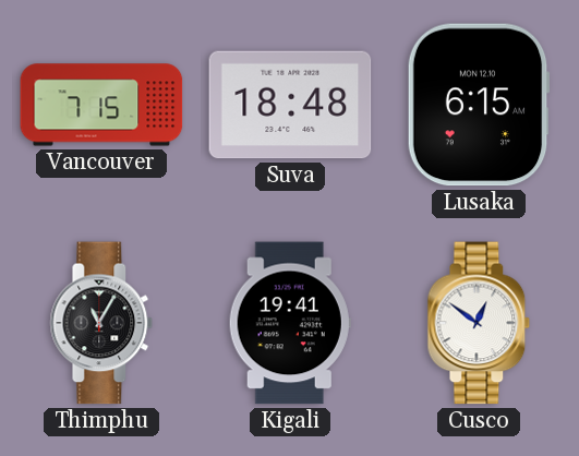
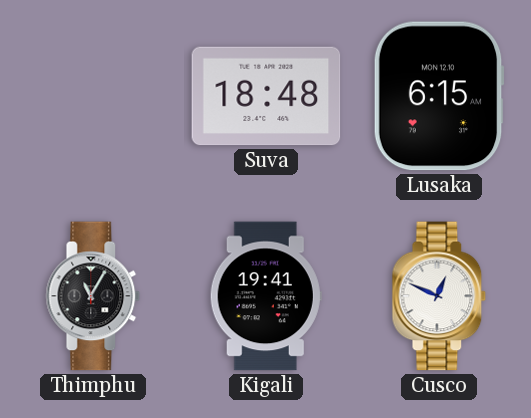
Vancouver: 7:15 -> none
Cusco: 12:51 -> 12:49
